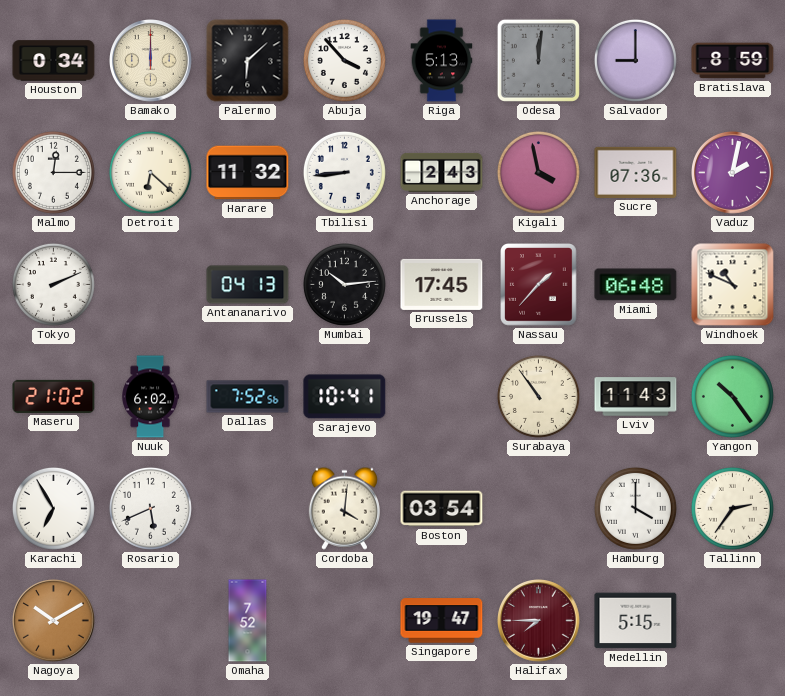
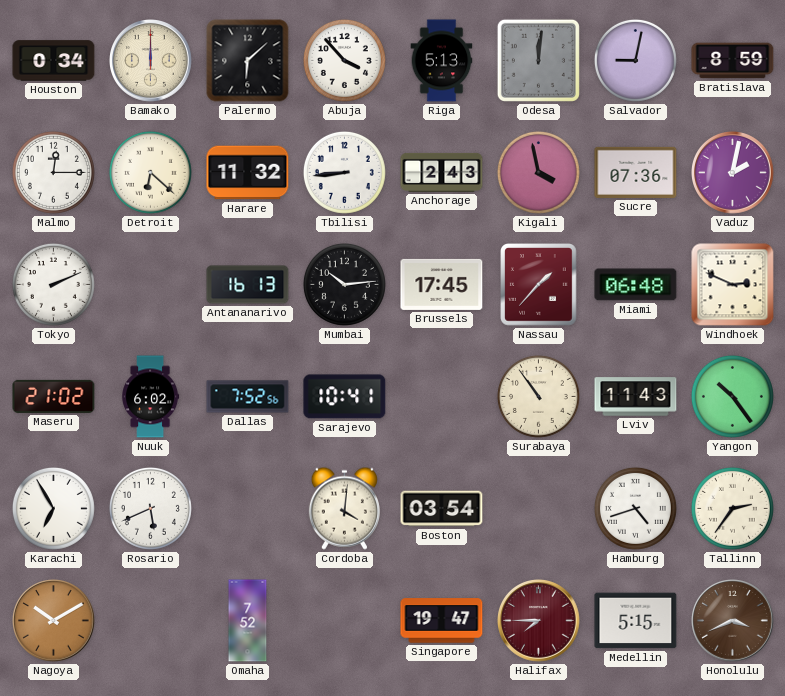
Salvador: 9:00 -> 9:02
Antananarivo: 04:13 -> 16:13
Windhoek: 10:49 -> 2:49
Hamburg: 4:00 -> 4:42
Honolulu: none -> 3:41
